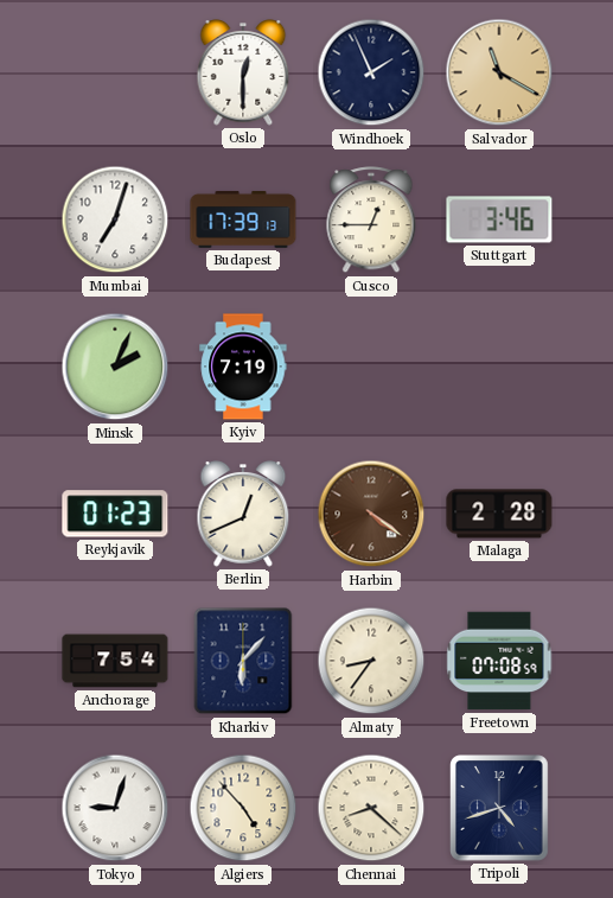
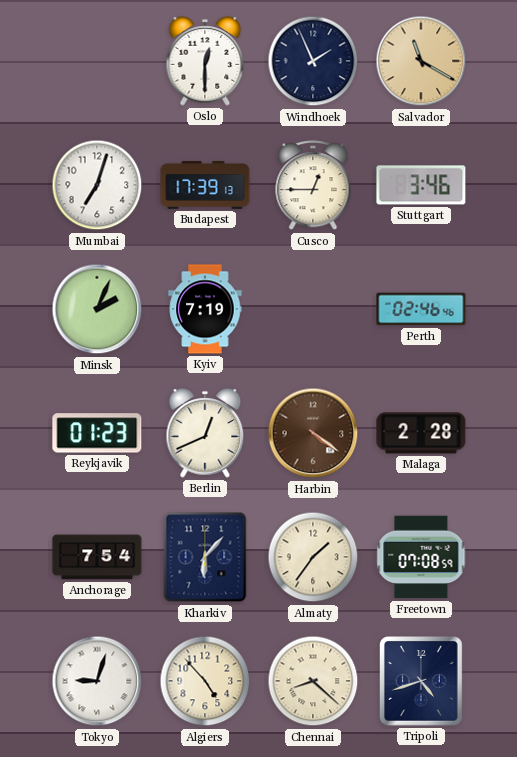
Perth: none -> 02:46
Almaty: 8:36 -> 1:36
